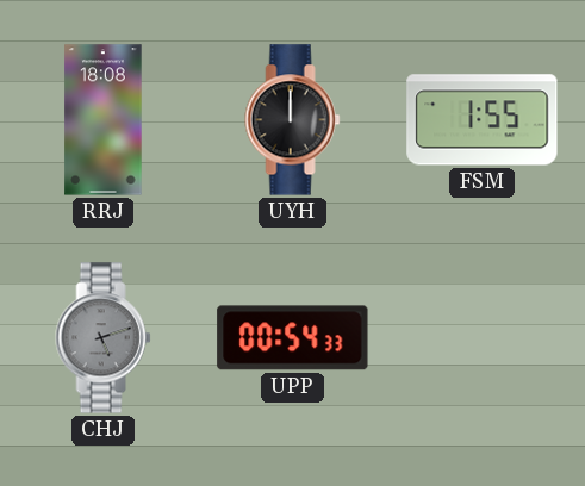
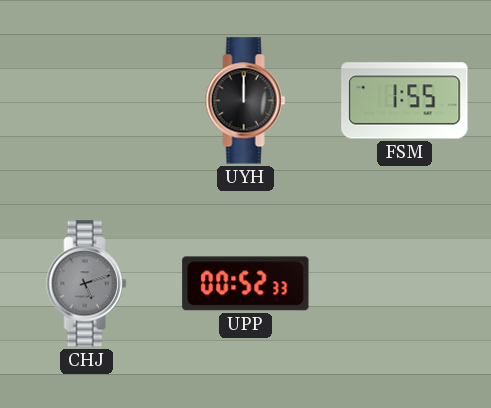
RRJ: 18:08 -> none
UPP: 00:54 -> 00:52
